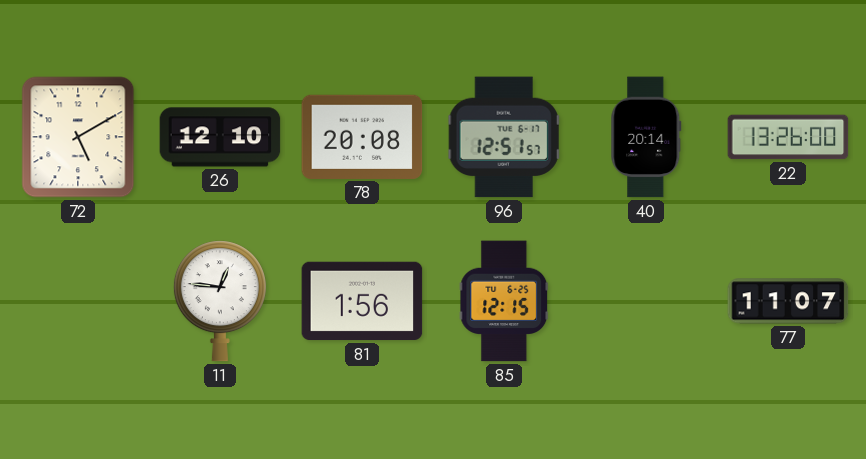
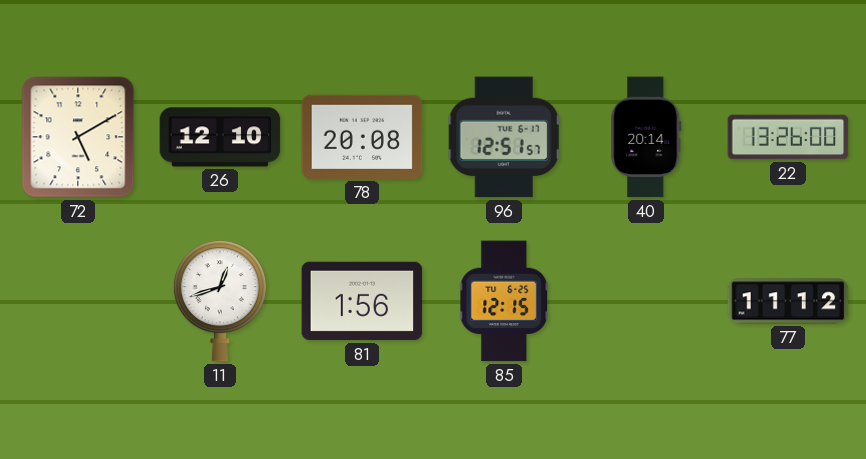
11: 12:46 -> 12:42
77: 11:07 -> 11:12
